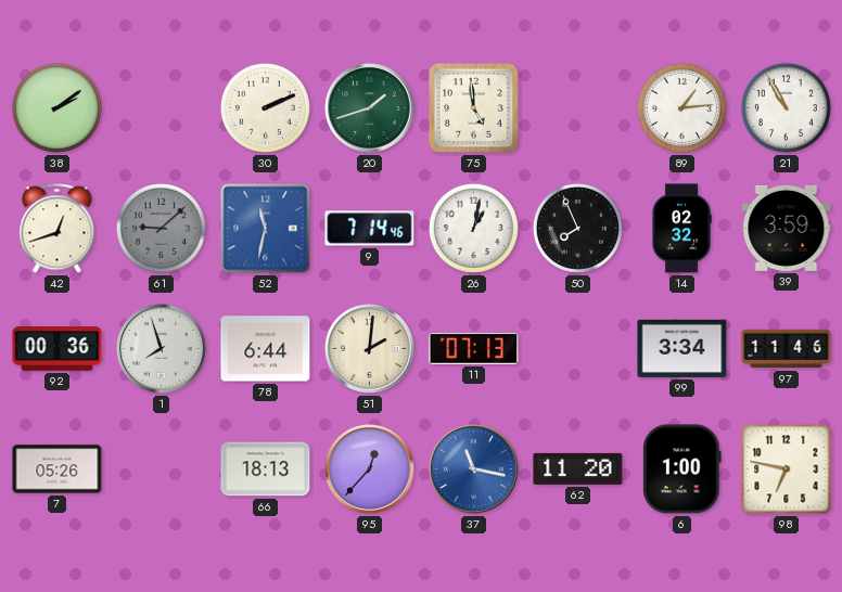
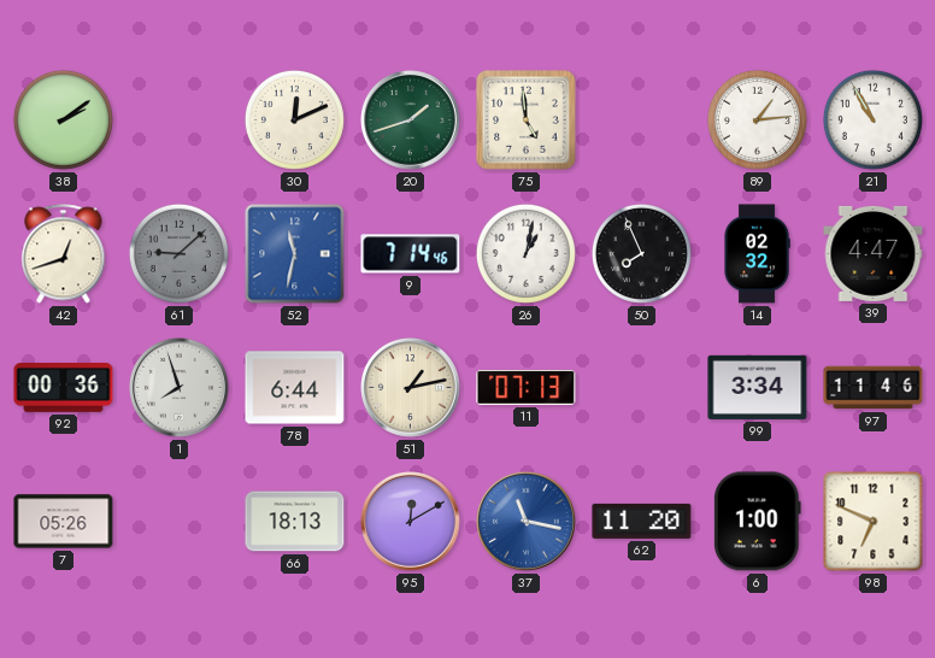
30: 2:11 -> 12:11
39: 3:59 -> 4:47
51: 2:01 -> 1:13
95: 12:37 -> 12:10
98: 6:47 -> 6:49
